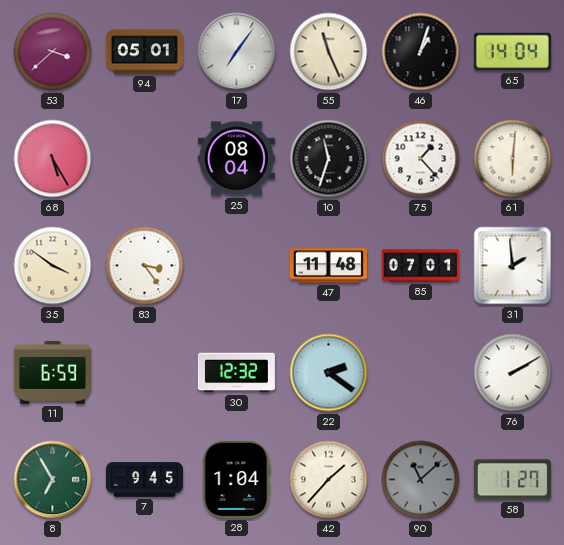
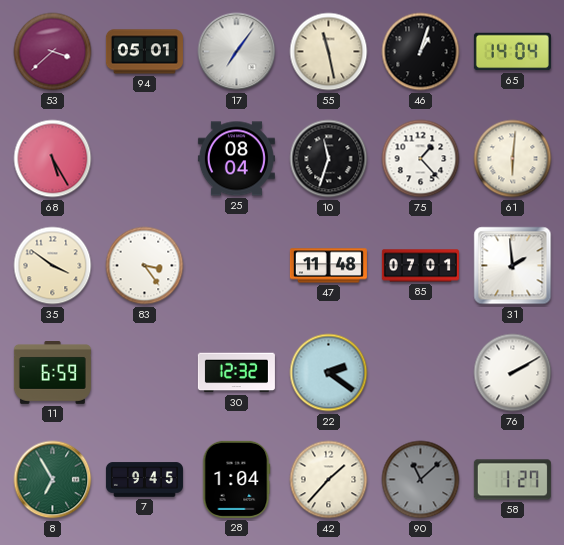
55: 11:26 -> 11:28
